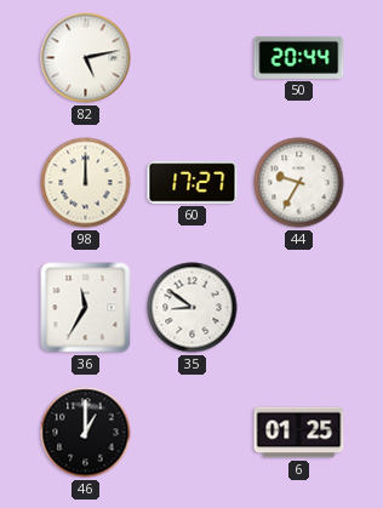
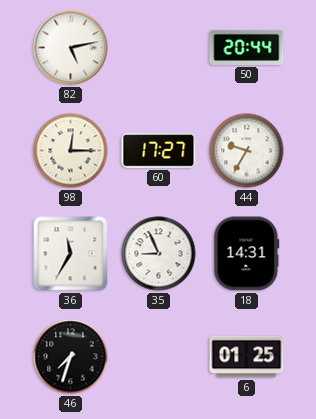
98: 12:00 -> 12:15
35: 8:51 -> 8:56
18: none -> 14:31
46: 1:00 -> 7:33
